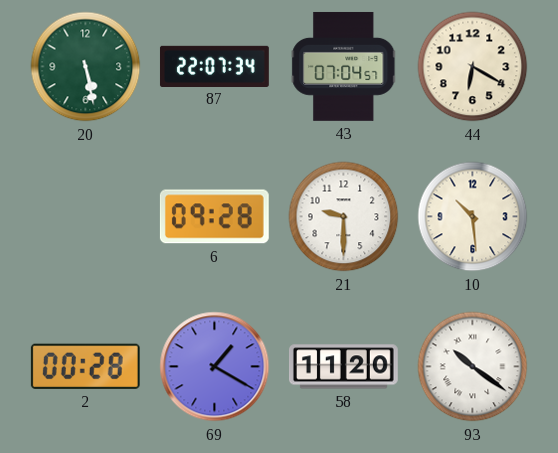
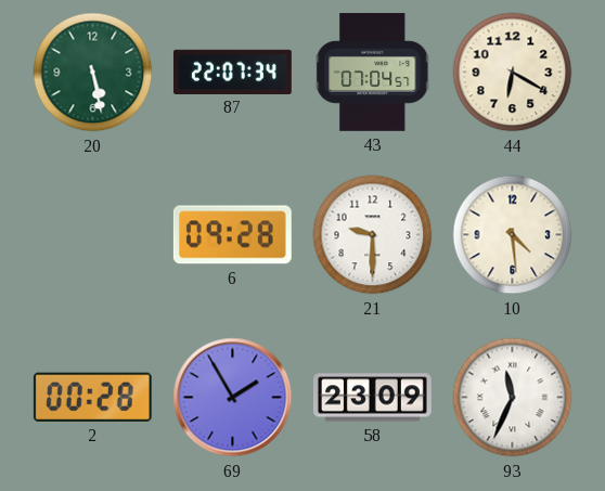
10: 10:29 -> 4:29
69: 1:20 -> 1:55
58: 11:20 -> 23:09
93: 10:21 -> 11:34
